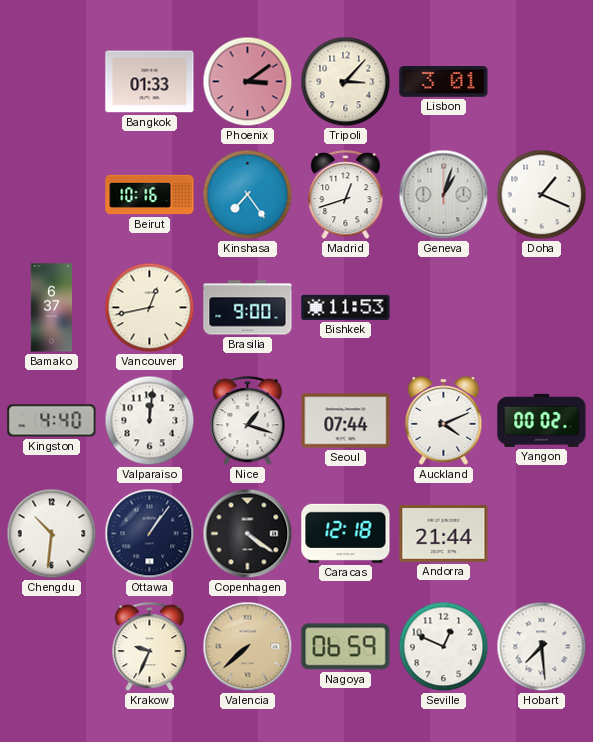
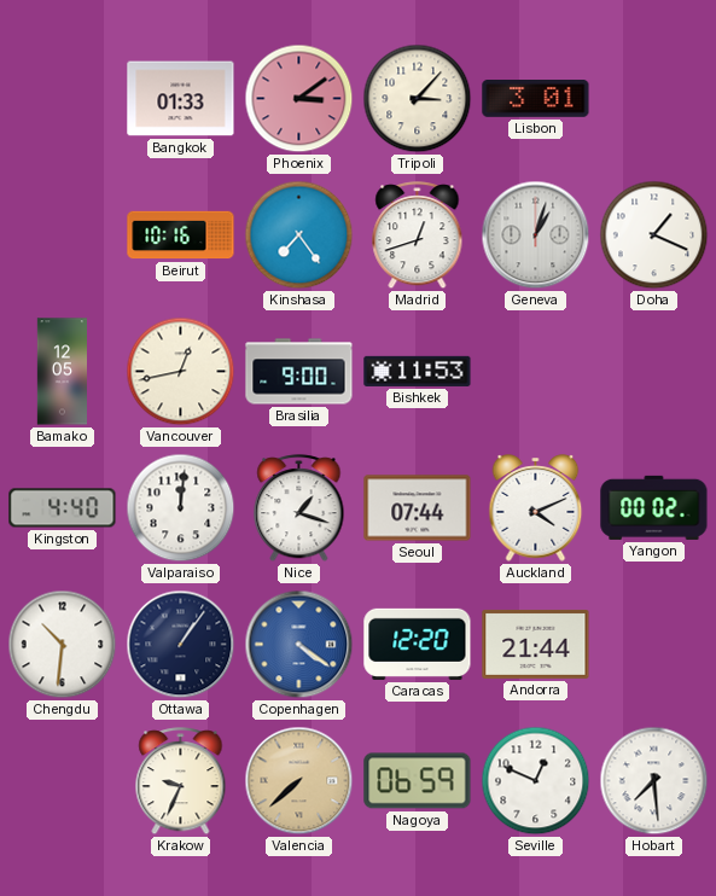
Bamako: 6:37 -> 12:05
Copenhagen dial: black -> blue
Caracas: 12:18 -> 12:20
